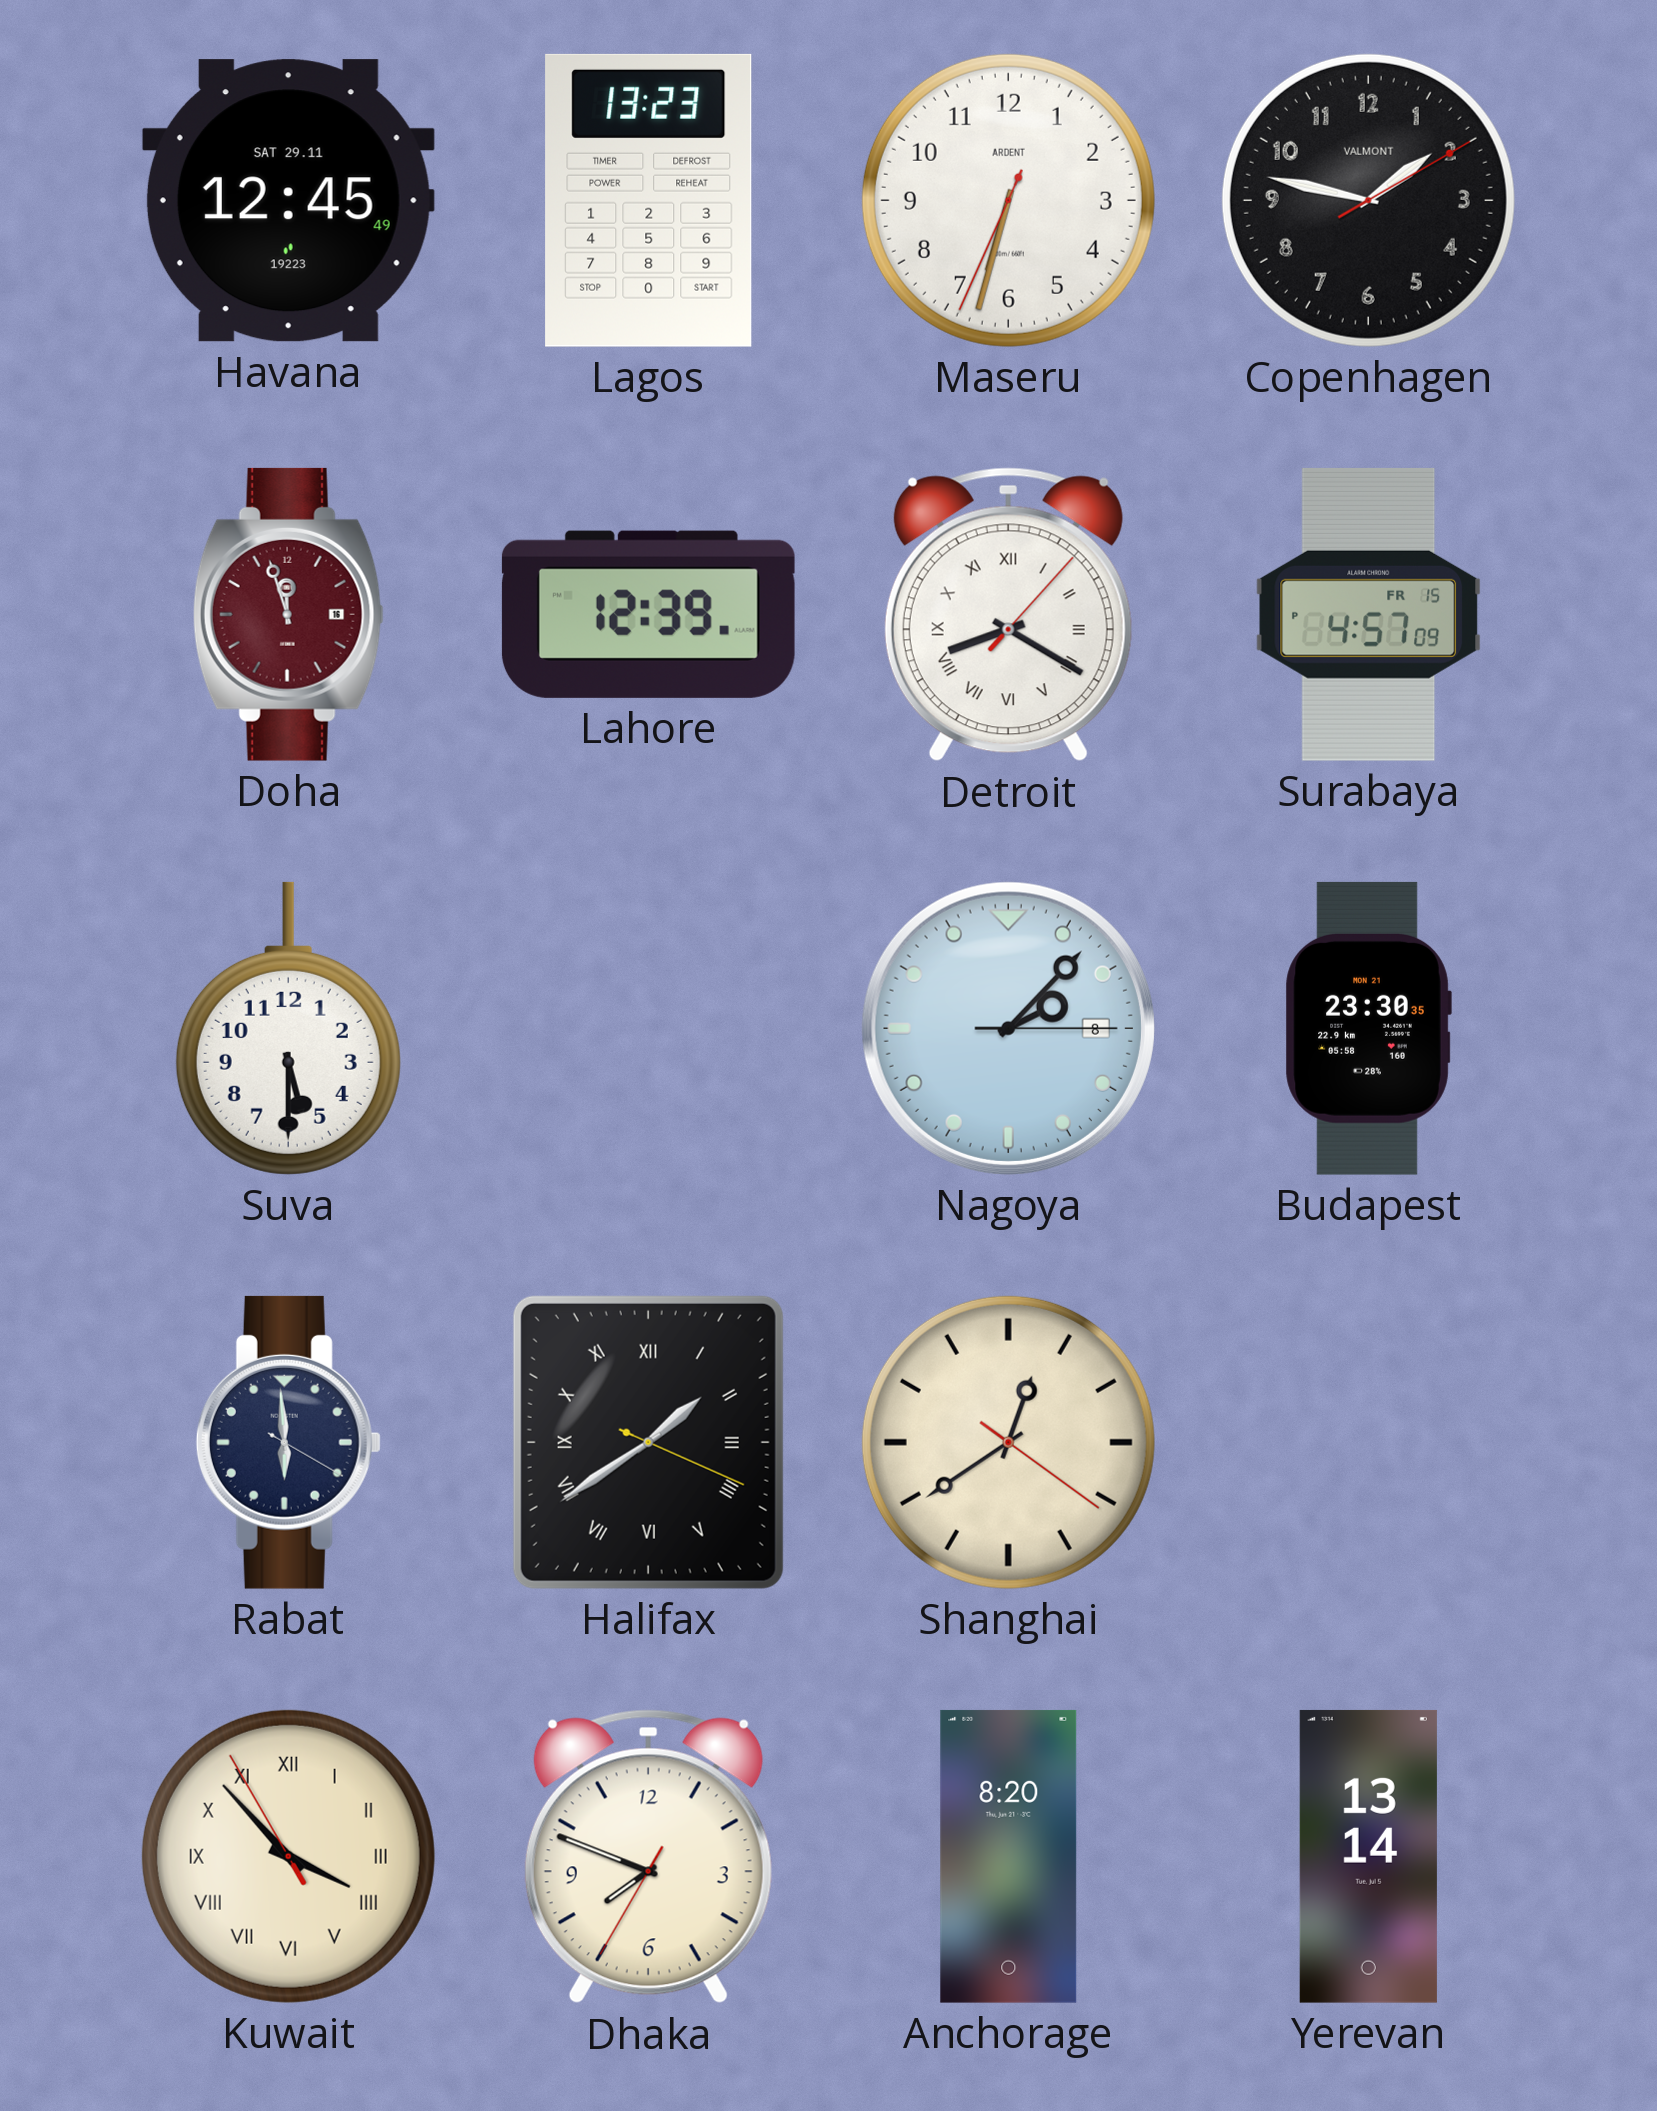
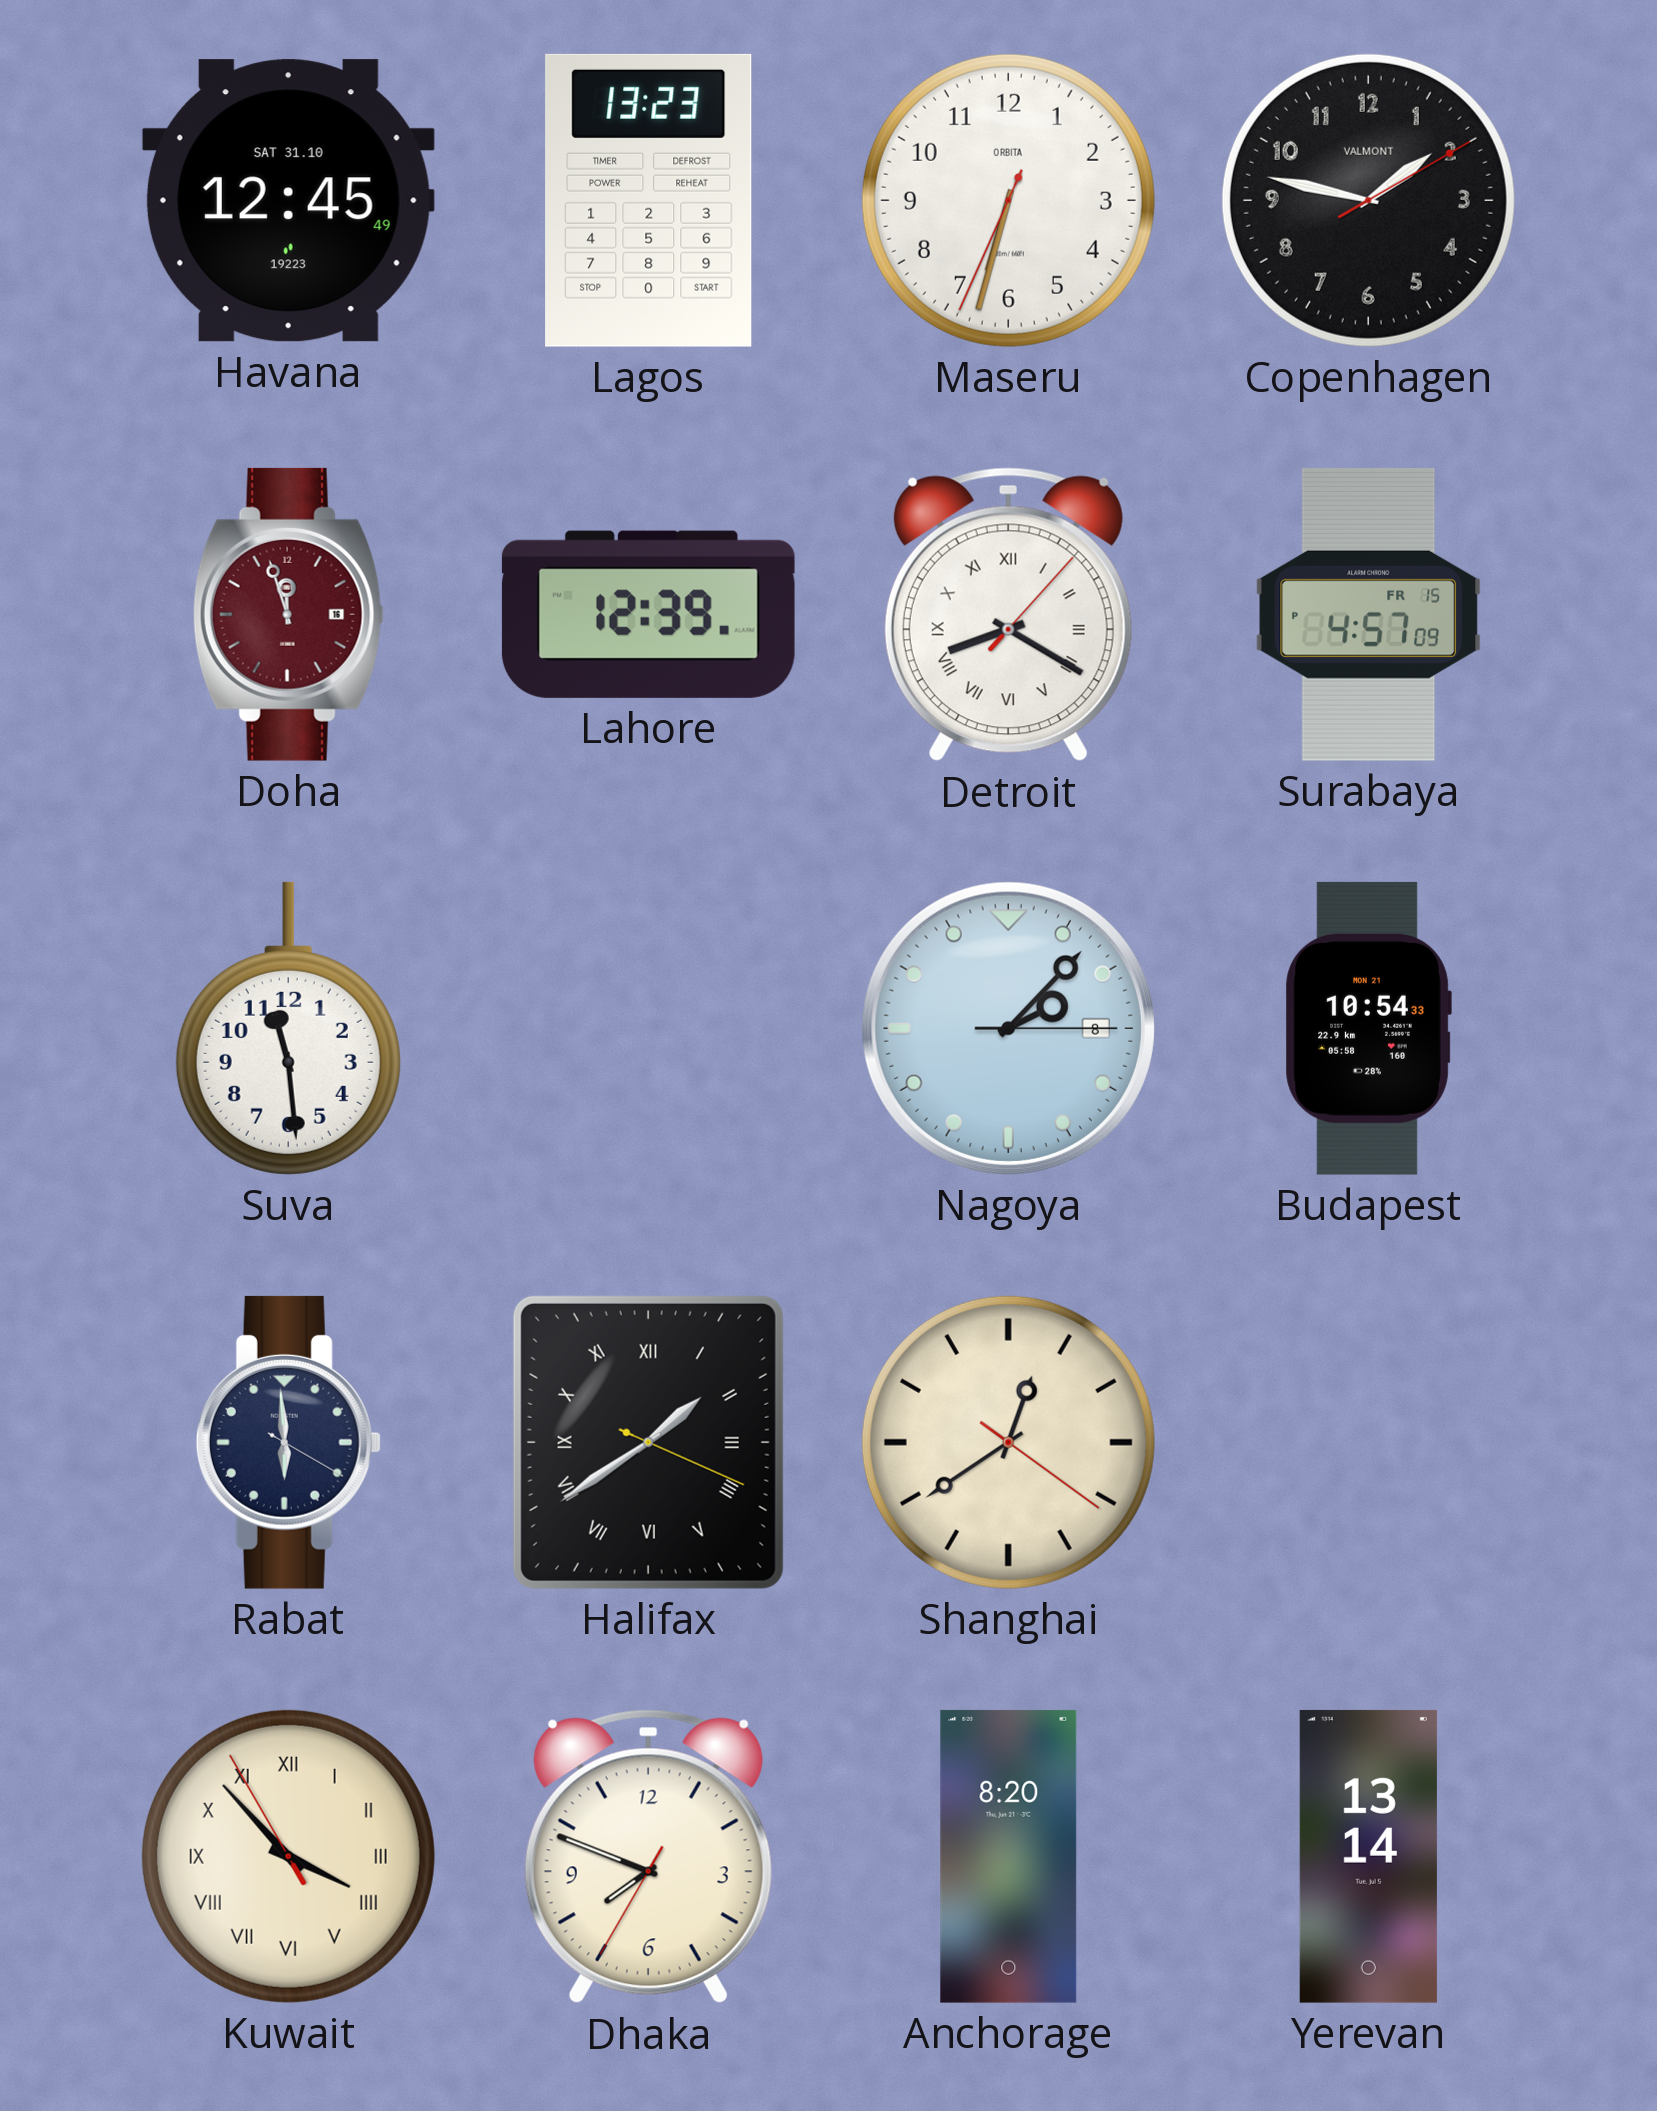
Havana date: SAT 29.11 -> SAT 31.10
Maseru brand: ARDENT -> ORBITA
Suva: 5:30 -> 11:29
Budapest: 23:30 -> 10:54
